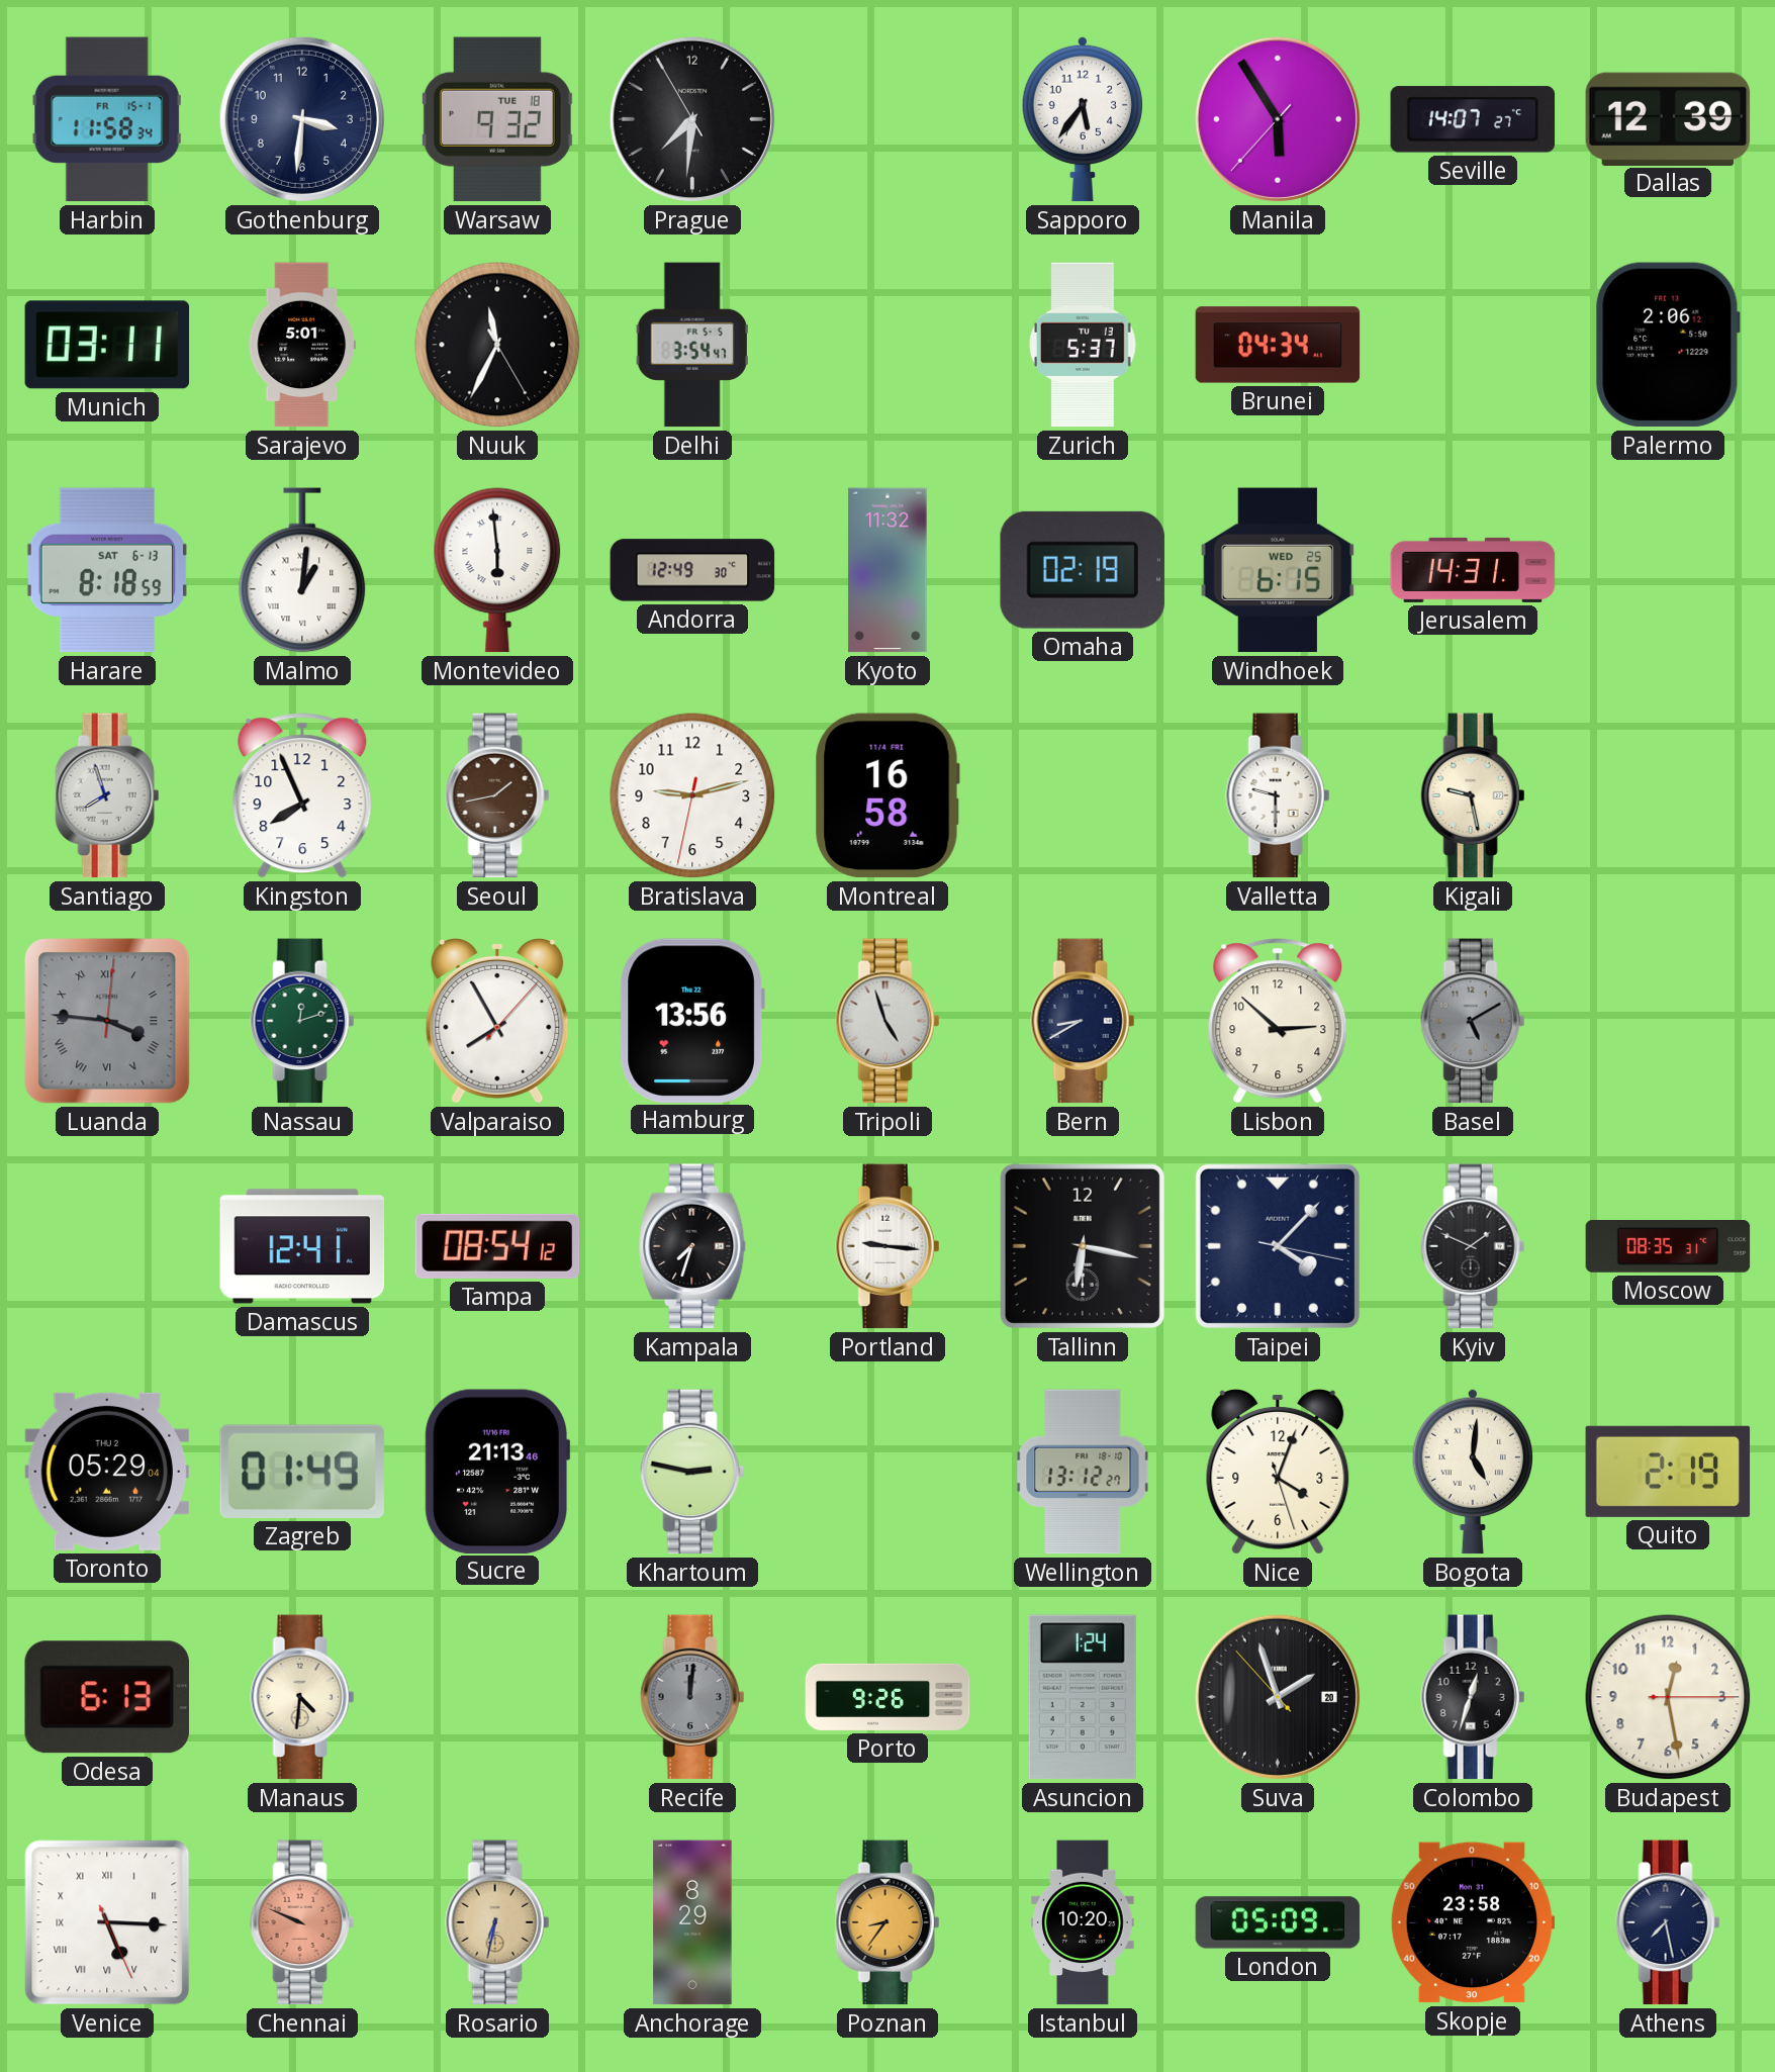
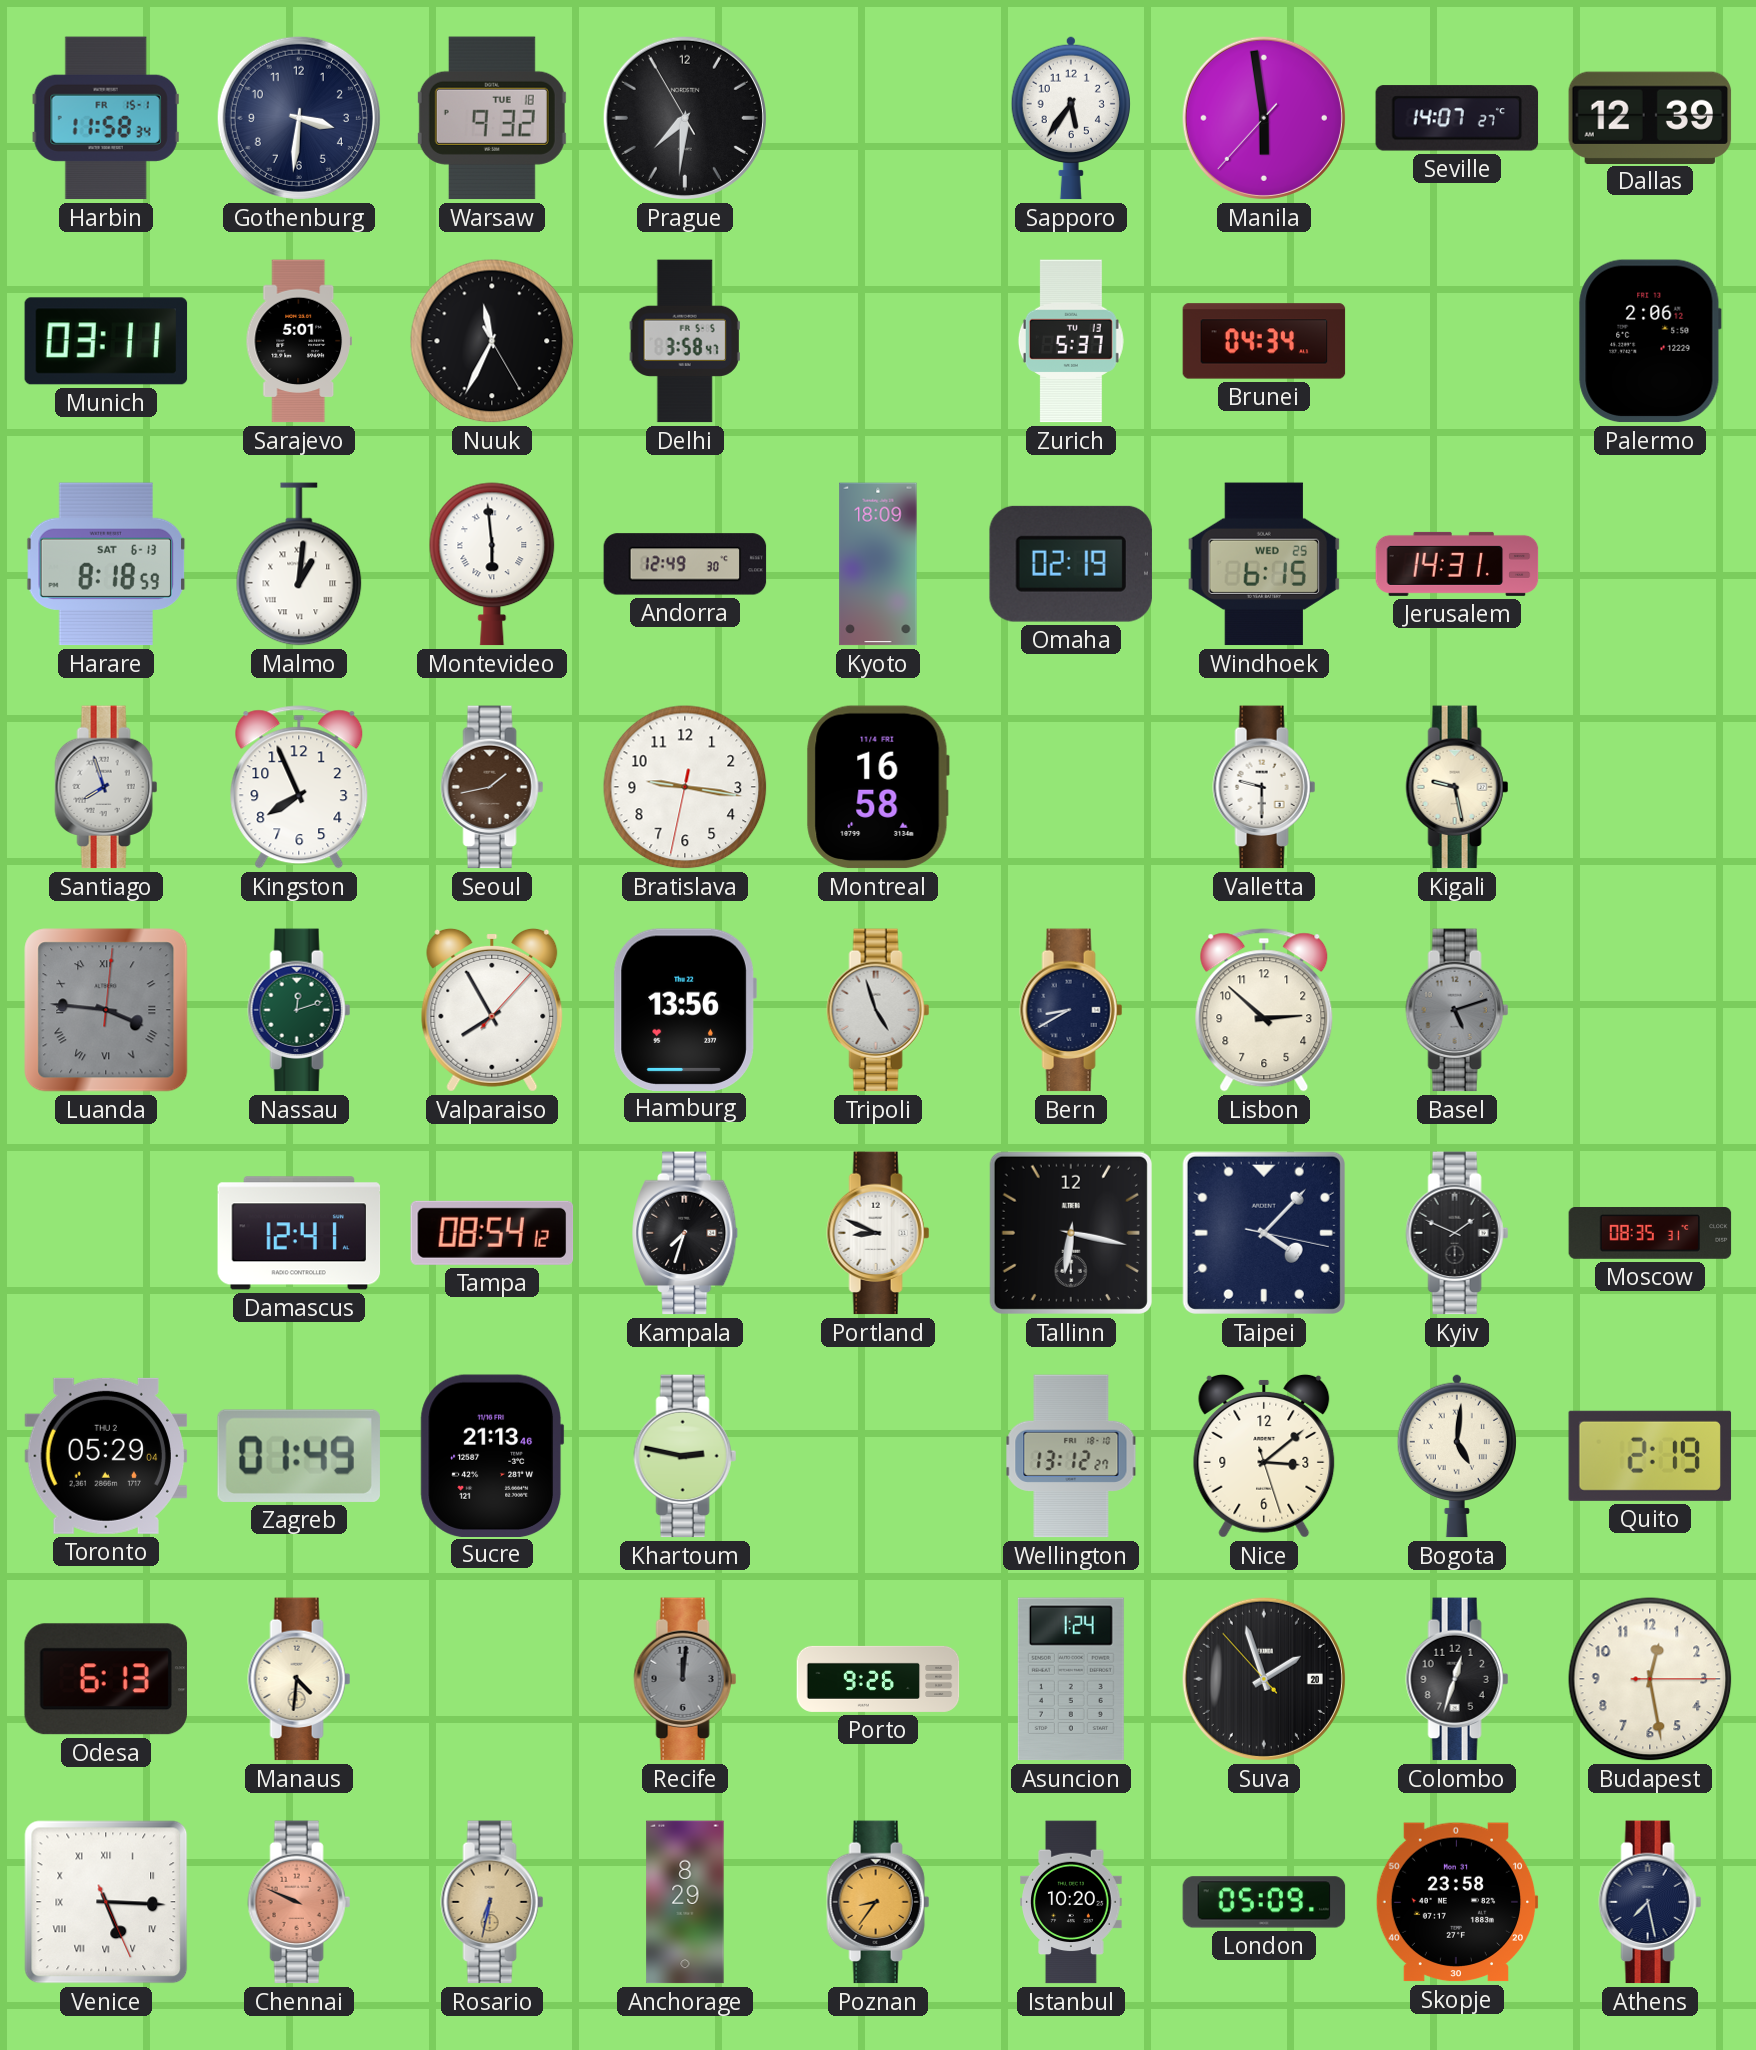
Manila: 5:54 -> 5:58
Delhi: 3:54 -> 3:58
Kyoto: 11:32 -> 18:09
Bratislava: 9:12 -> 9:16
Basel: 5:10 -> 5:12
Portland: 9:16 -> 8:49
Nice: 4:03 -> 3:08
